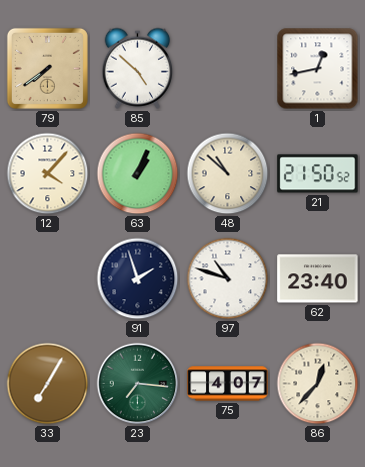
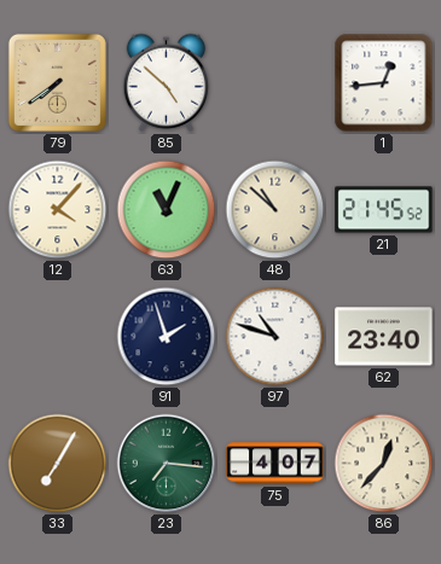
1: 12:43 -> 12:44
63: 1:04 -> 11:04
21: 21:50 -> 21:45
